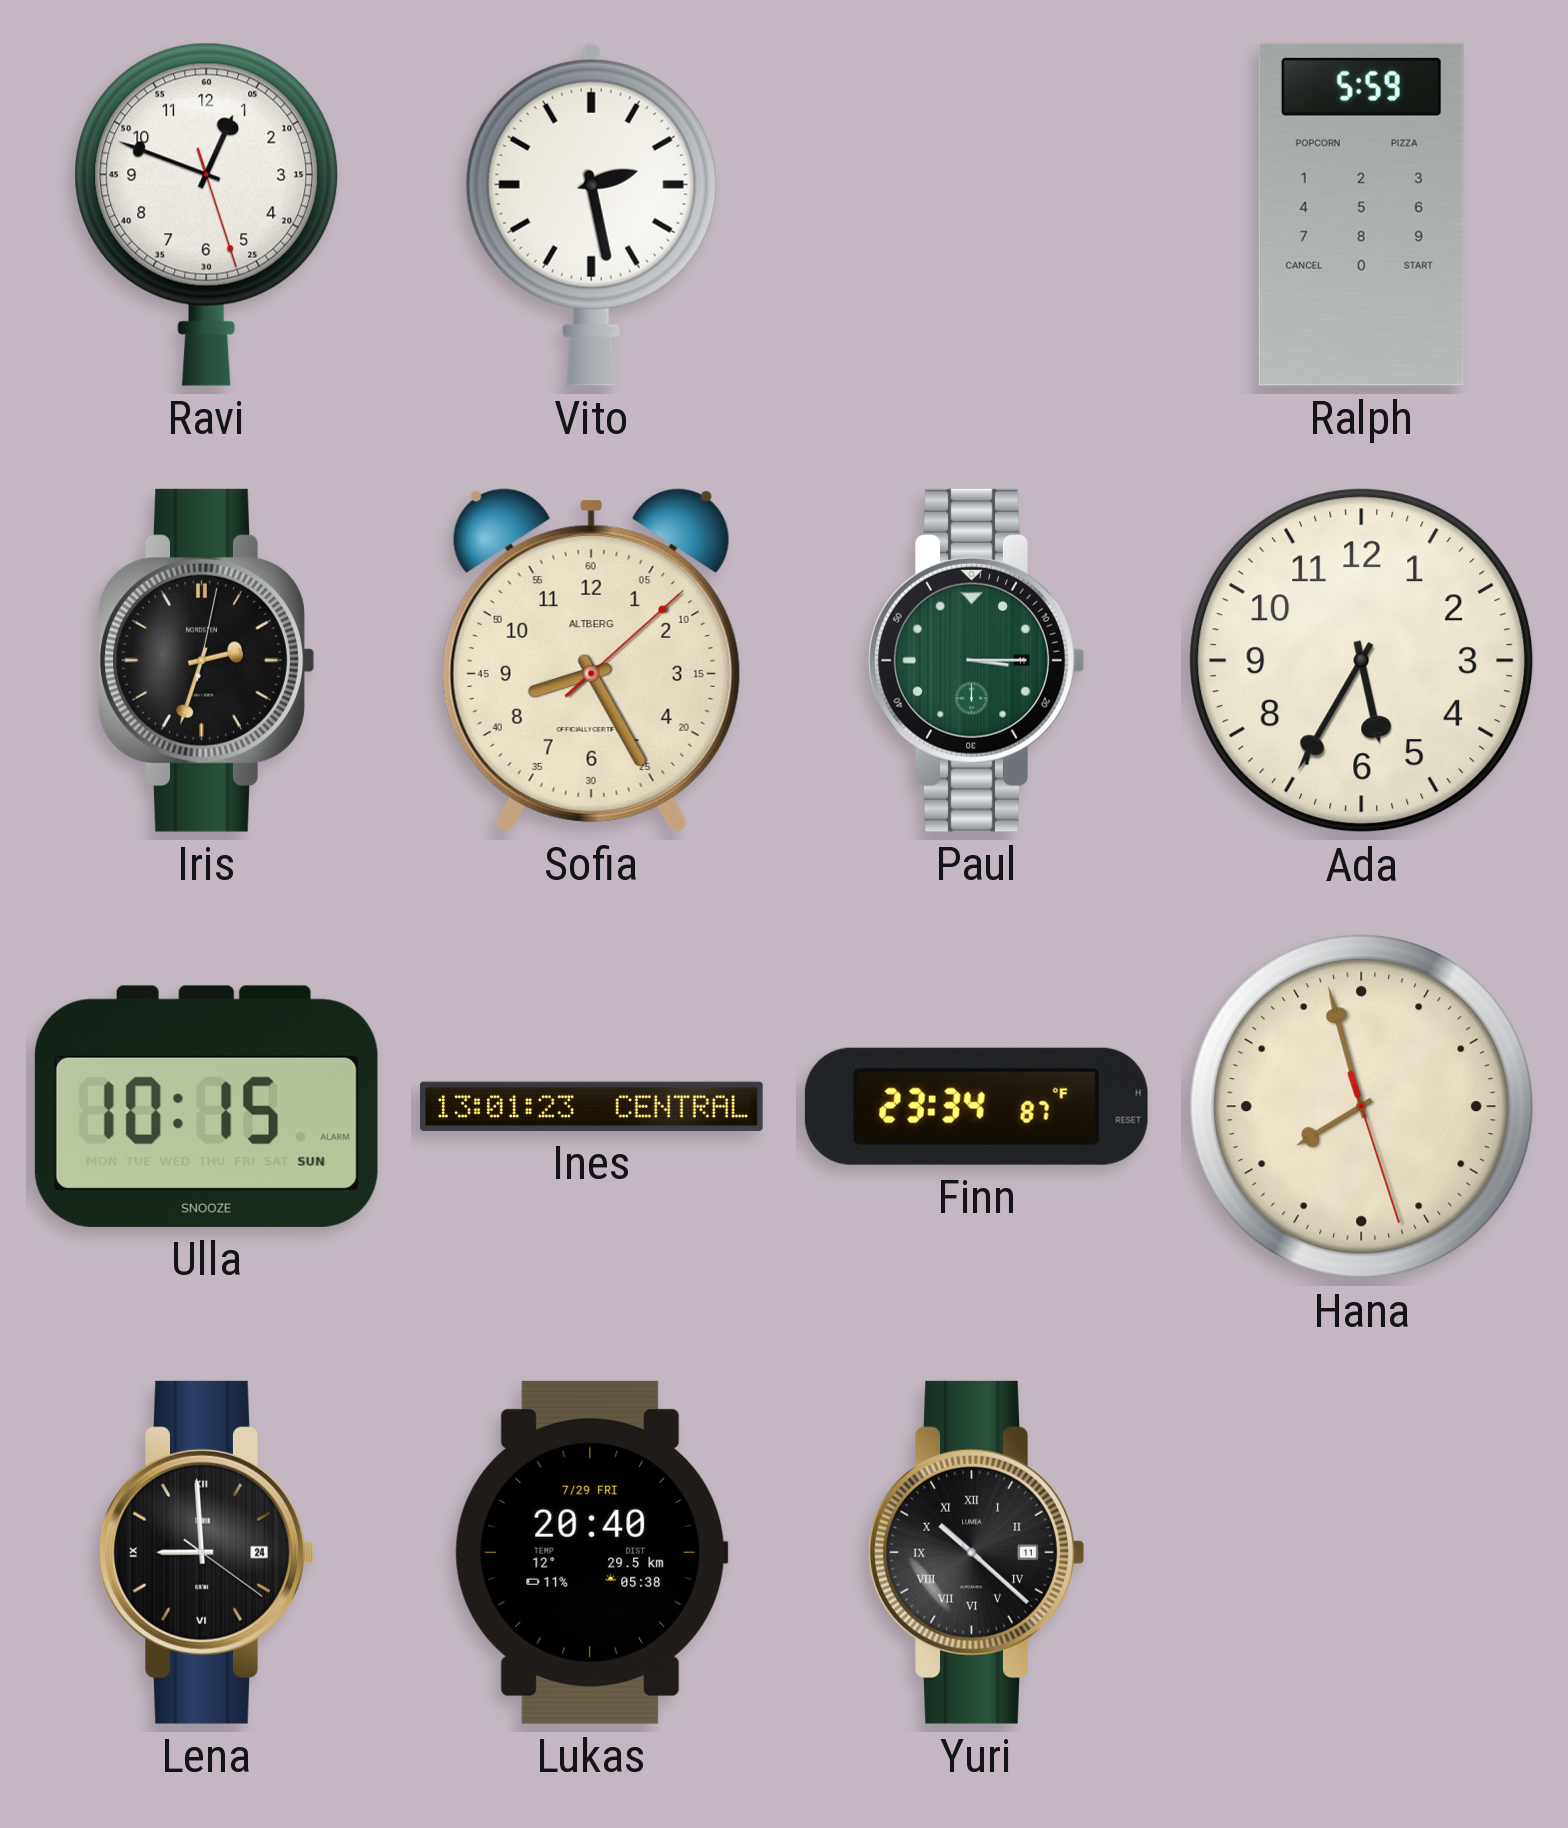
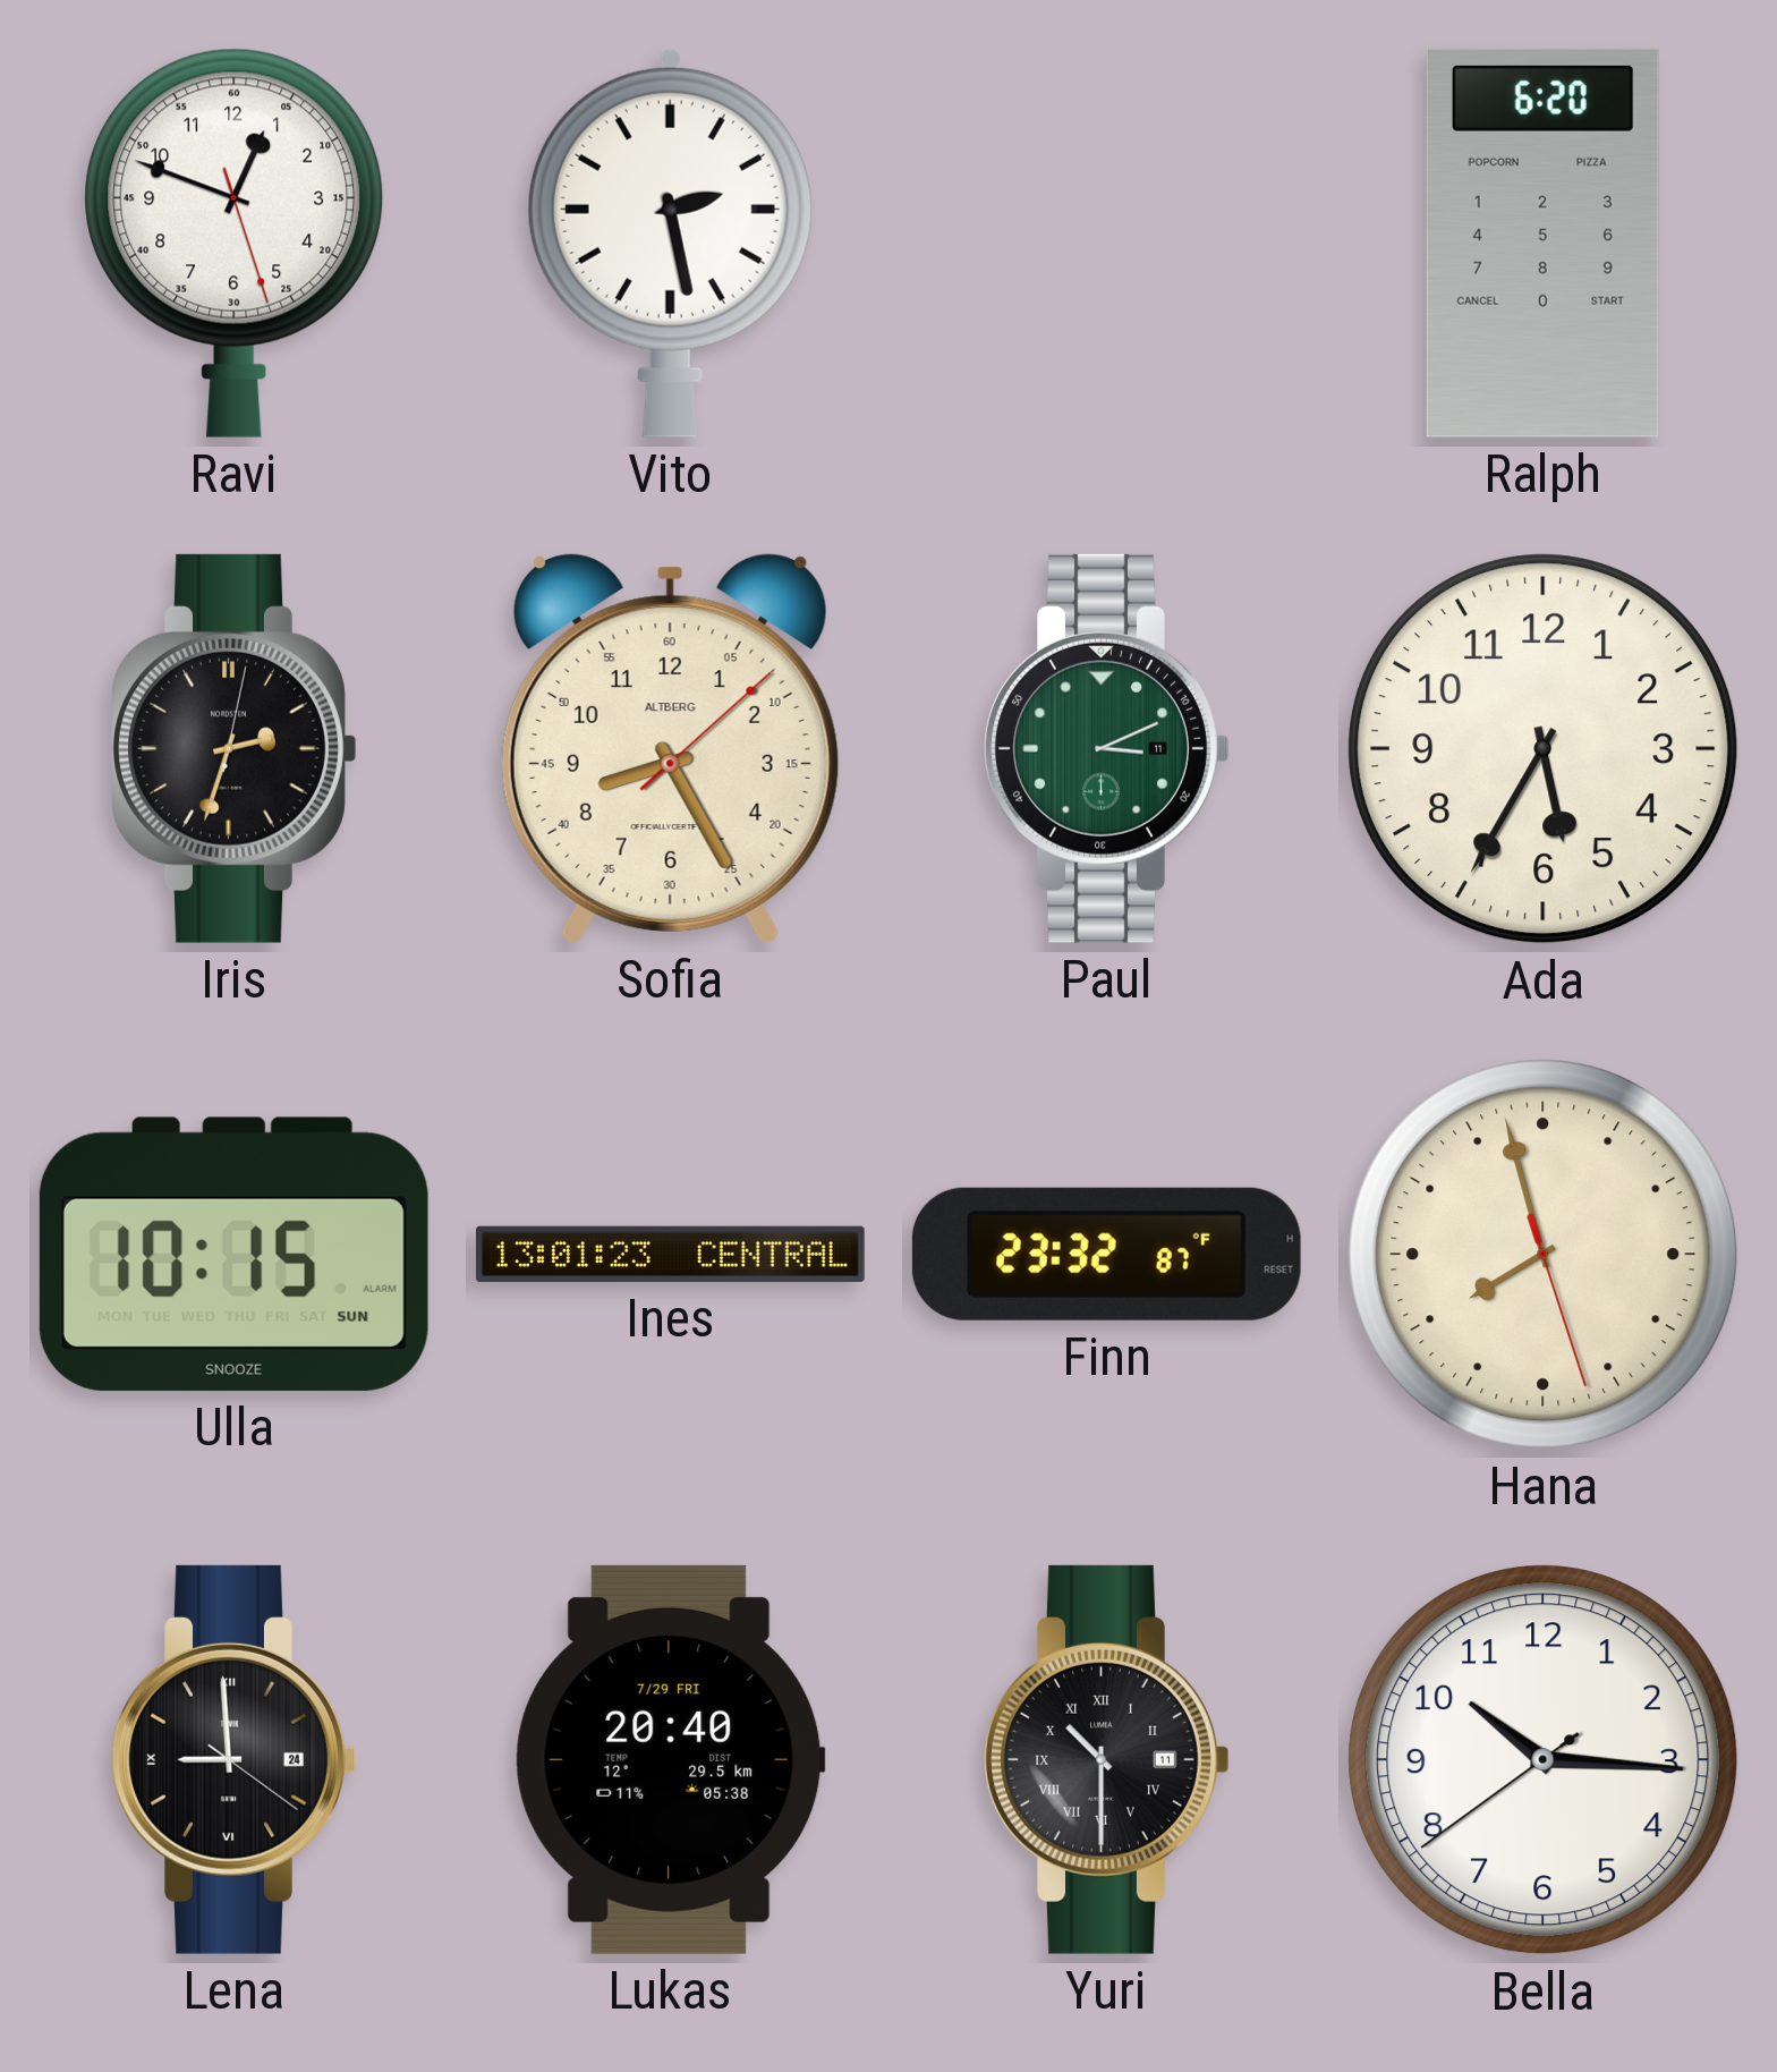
Ralph: 5:59 -> 6:20
Paul: 3:15 -> 3:11
Finn: 23:34 -> 23:32
Yuri: 10:22 -> 10:30
Bella: none -> 10:15
